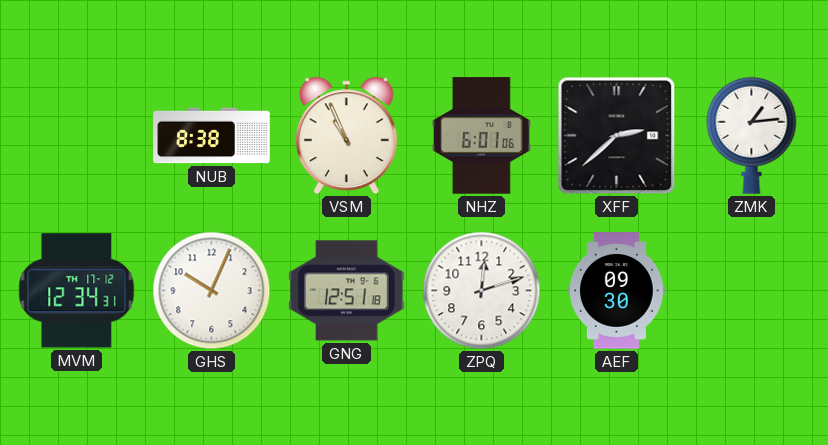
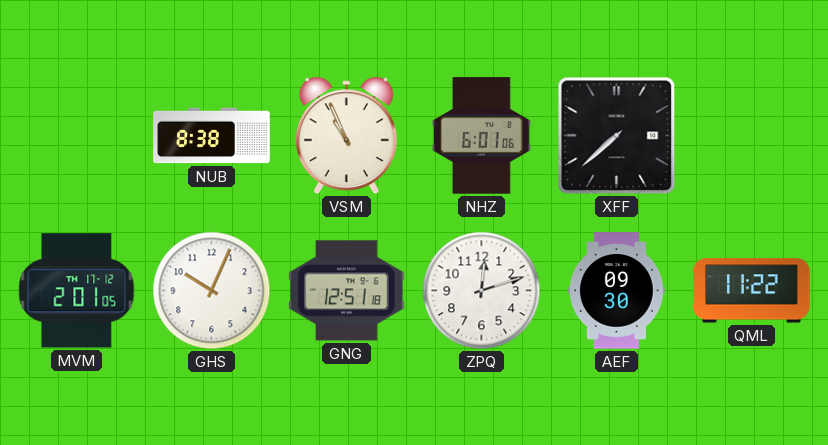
XFF: 2:38 -> 7:38
ZMK: 1:14 -> none
MVM: 12:34 -> 2:01
QML: none -> 11:22
